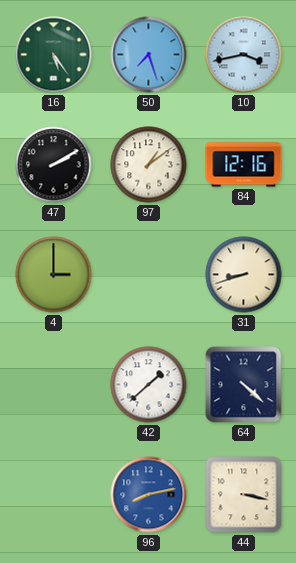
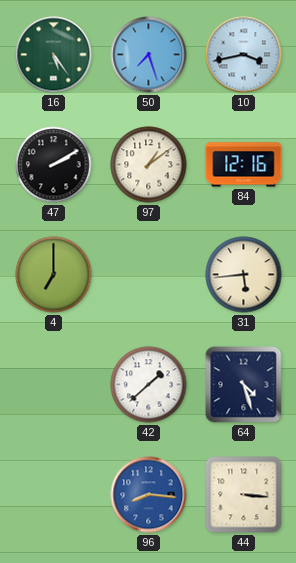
4: 3:00 -> 7:00
31: 8:42 -> 5:44
64: 4:22 -> 4:27
96: 8:13 -> 8:16
44: 3:17 -> 3:16
